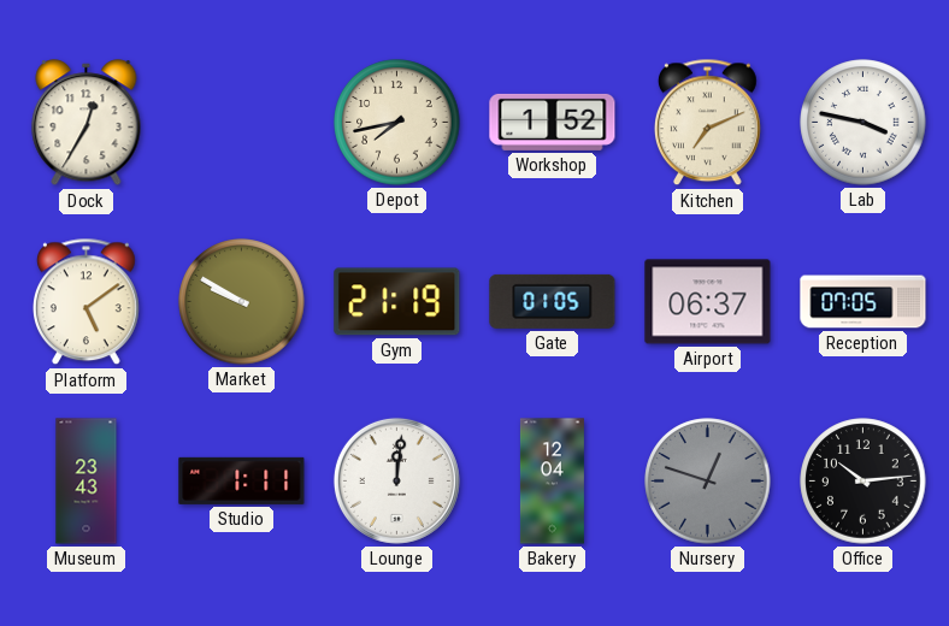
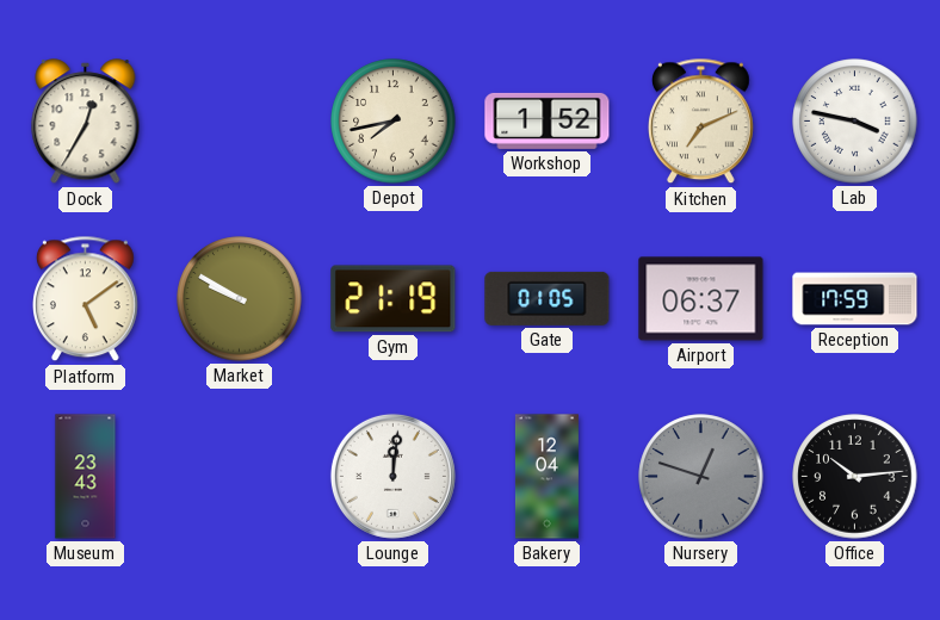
Reception: 07:05 -> 17:59
Studio: 1:11 -> none
